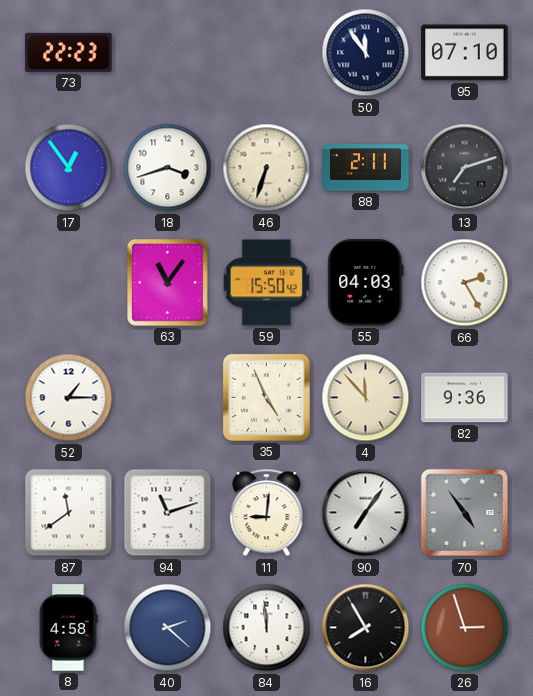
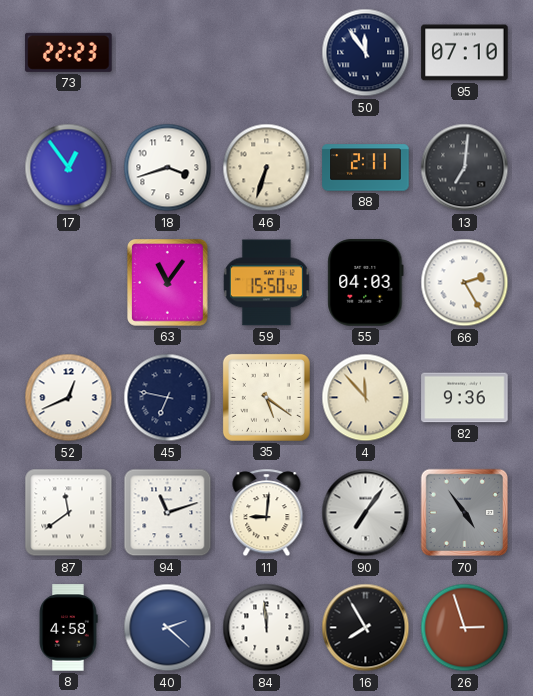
13: 7:12 -> 7:01
52: 1:15 -> 12:41
45: none -> 6:47
35: 4:56 -> 5:21
